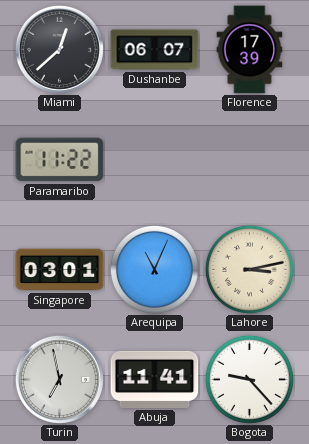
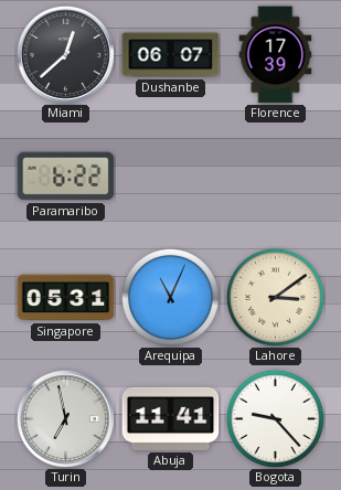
Paramaribo: 11:22 -> 6:22
Singapore: 03:01 -> 05:31
Lahore: 3:13 -> 3:09
